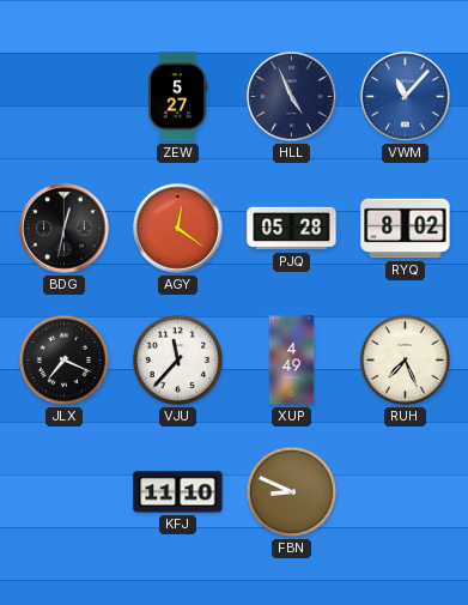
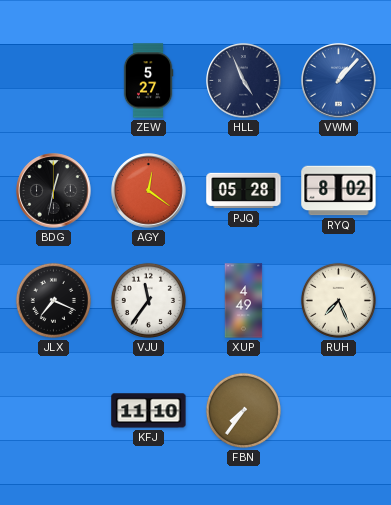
VWM: 11:07 -> 1:07
VJU: 11:37 -> 11:36
FBN: 8:49 -> 7:36
